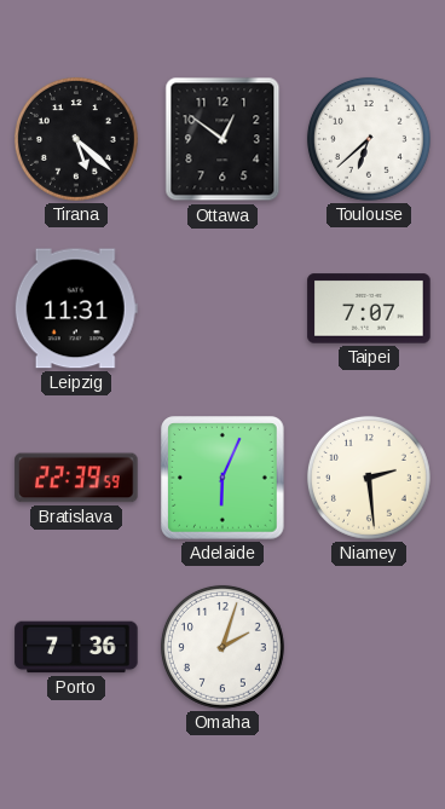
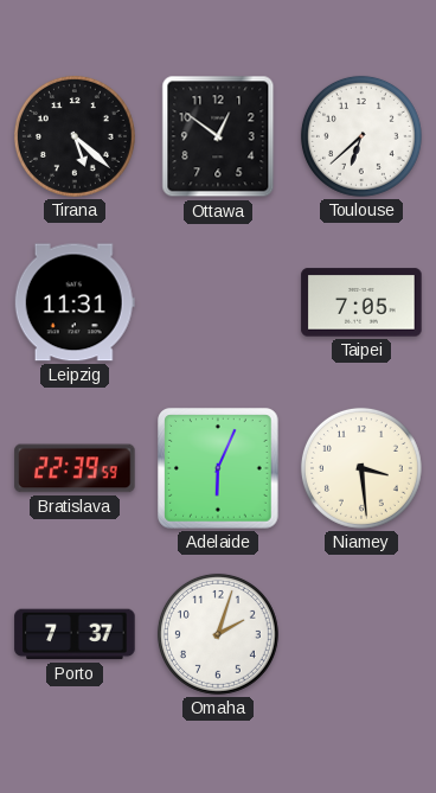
Taipei: 7:07 -> 7:05
Niamey: 2:29 -> 3:29
Porto: 7:36 -> 7:37
